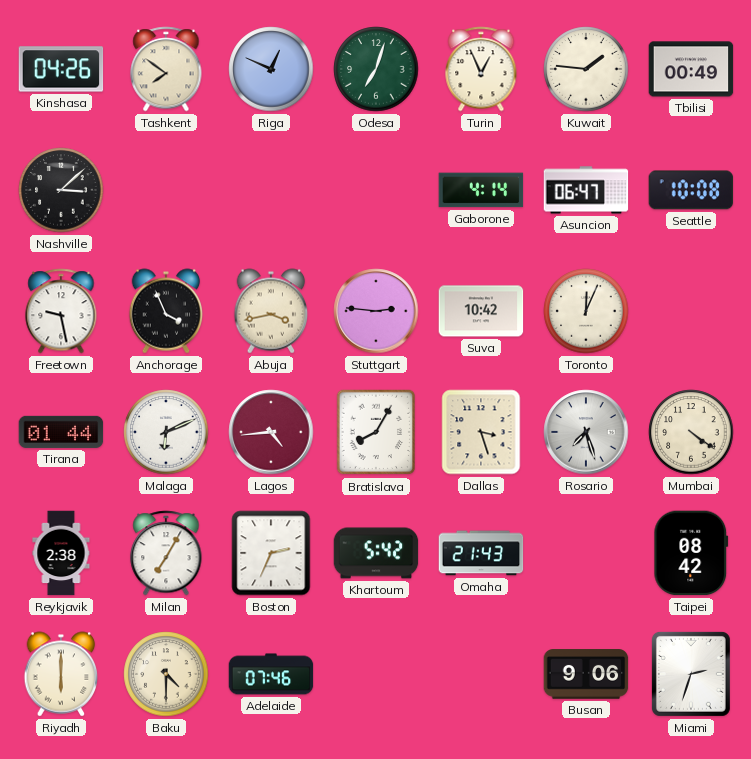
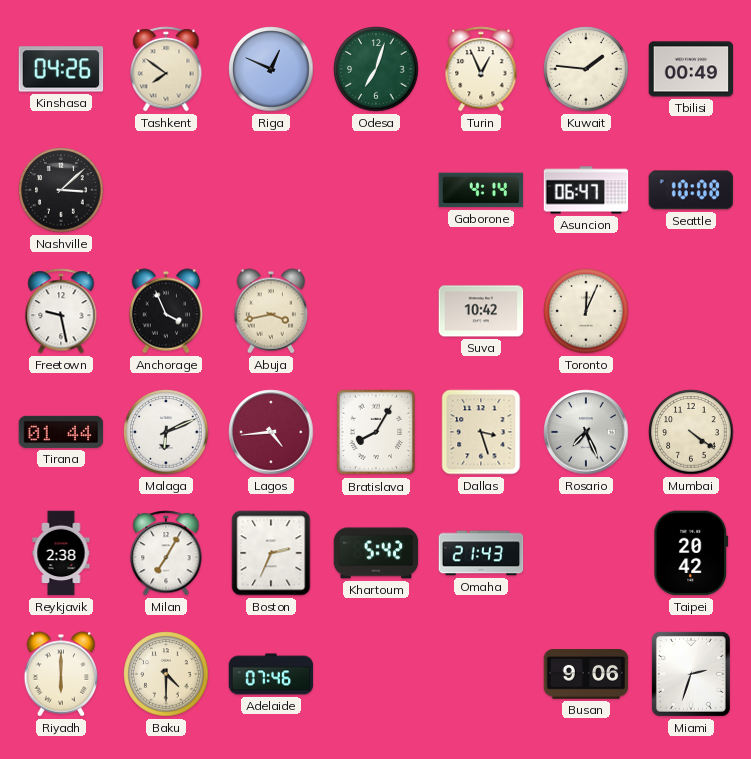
Stuttgart: 2:46 -> none
Rosario: 7:27 -> 7:26
Taipei: 08:42 -> 20:42
